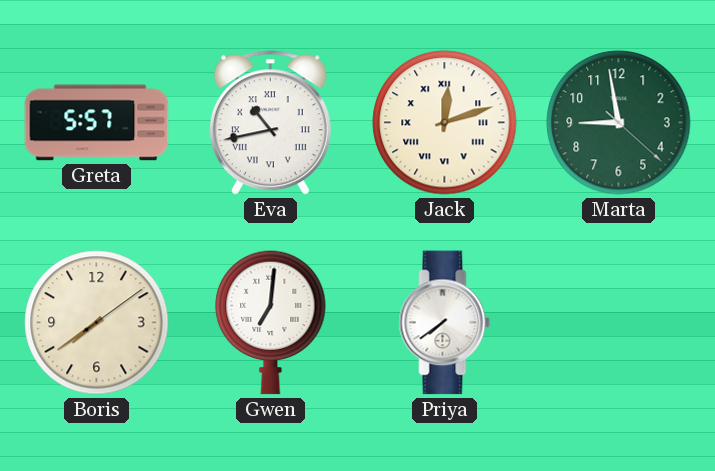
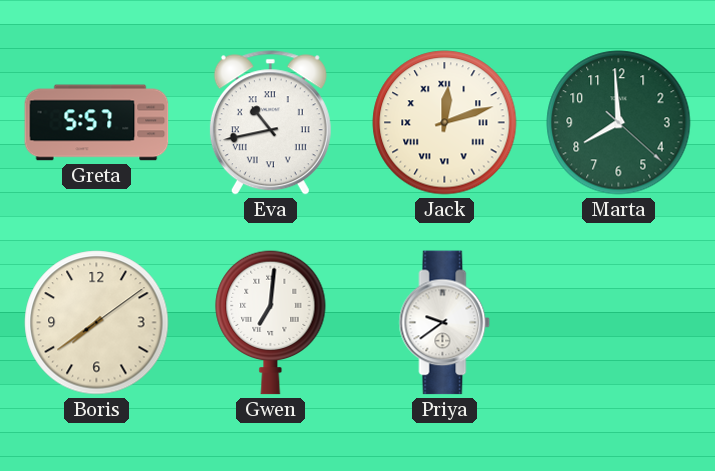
Marta: 8:58 -> 7:59
Priya: 7:39 -> 9:39
